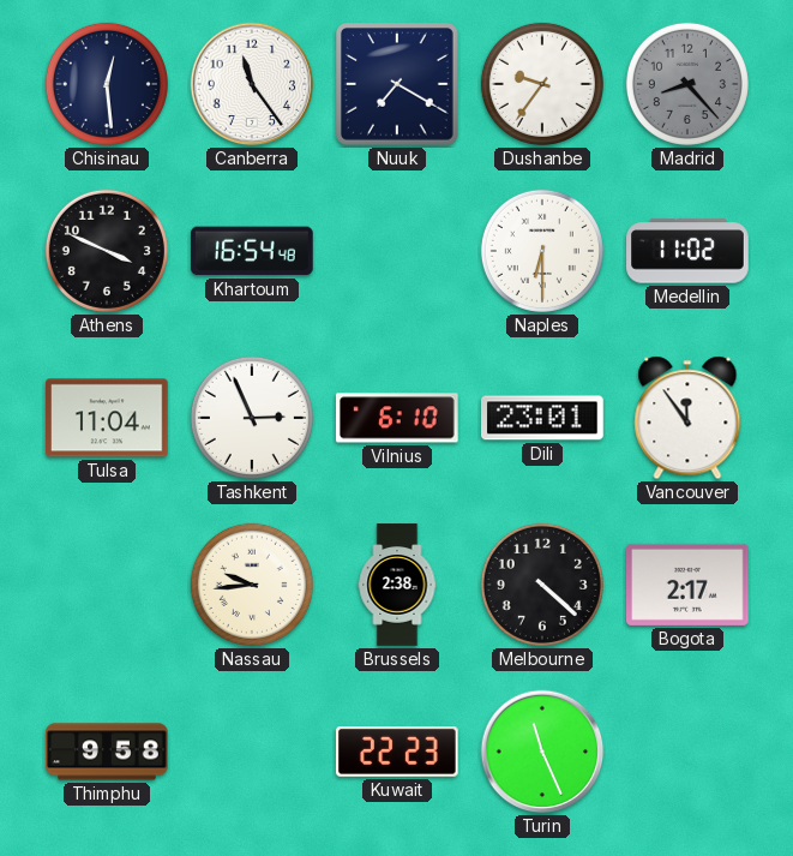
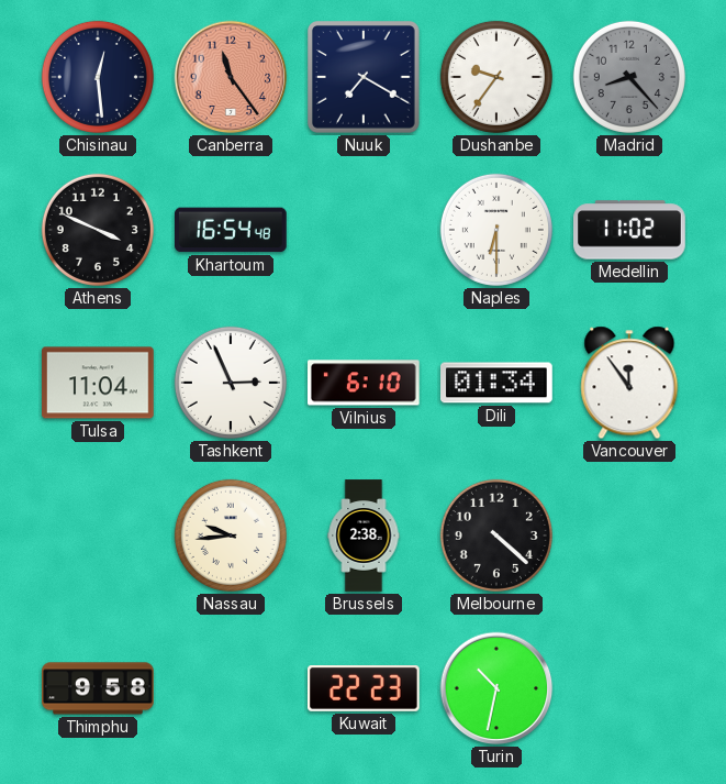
Canberra dial: white -> salmon
Dili: 23:01 -> 01:34
Bogota: 2:17 -> none
Turin: 11:26 -> 10:32
